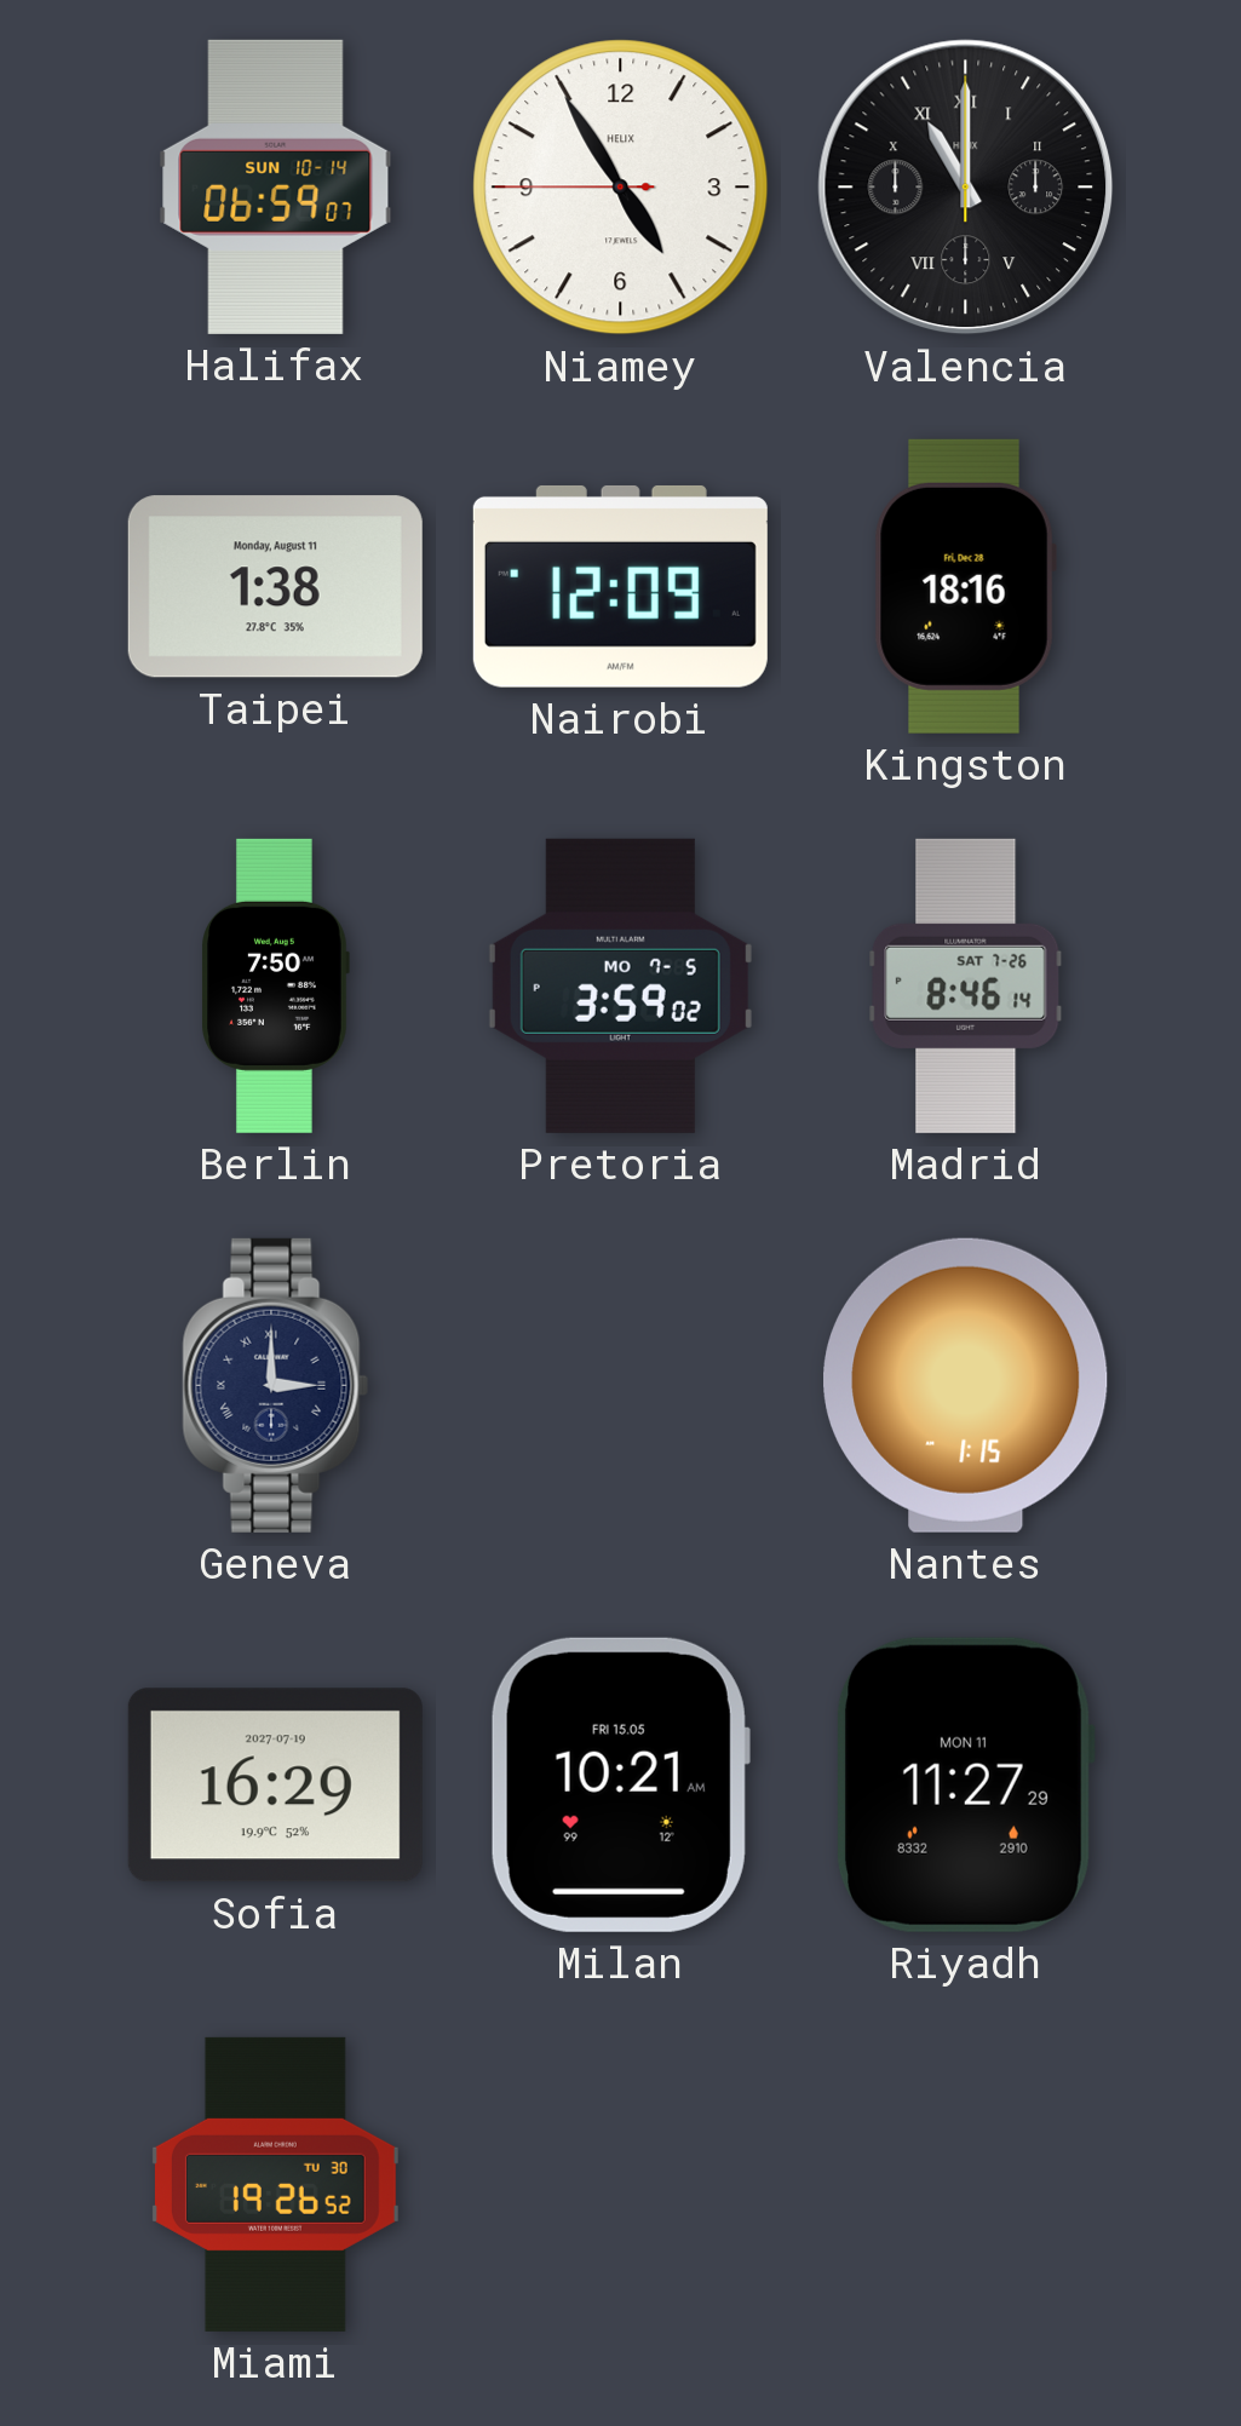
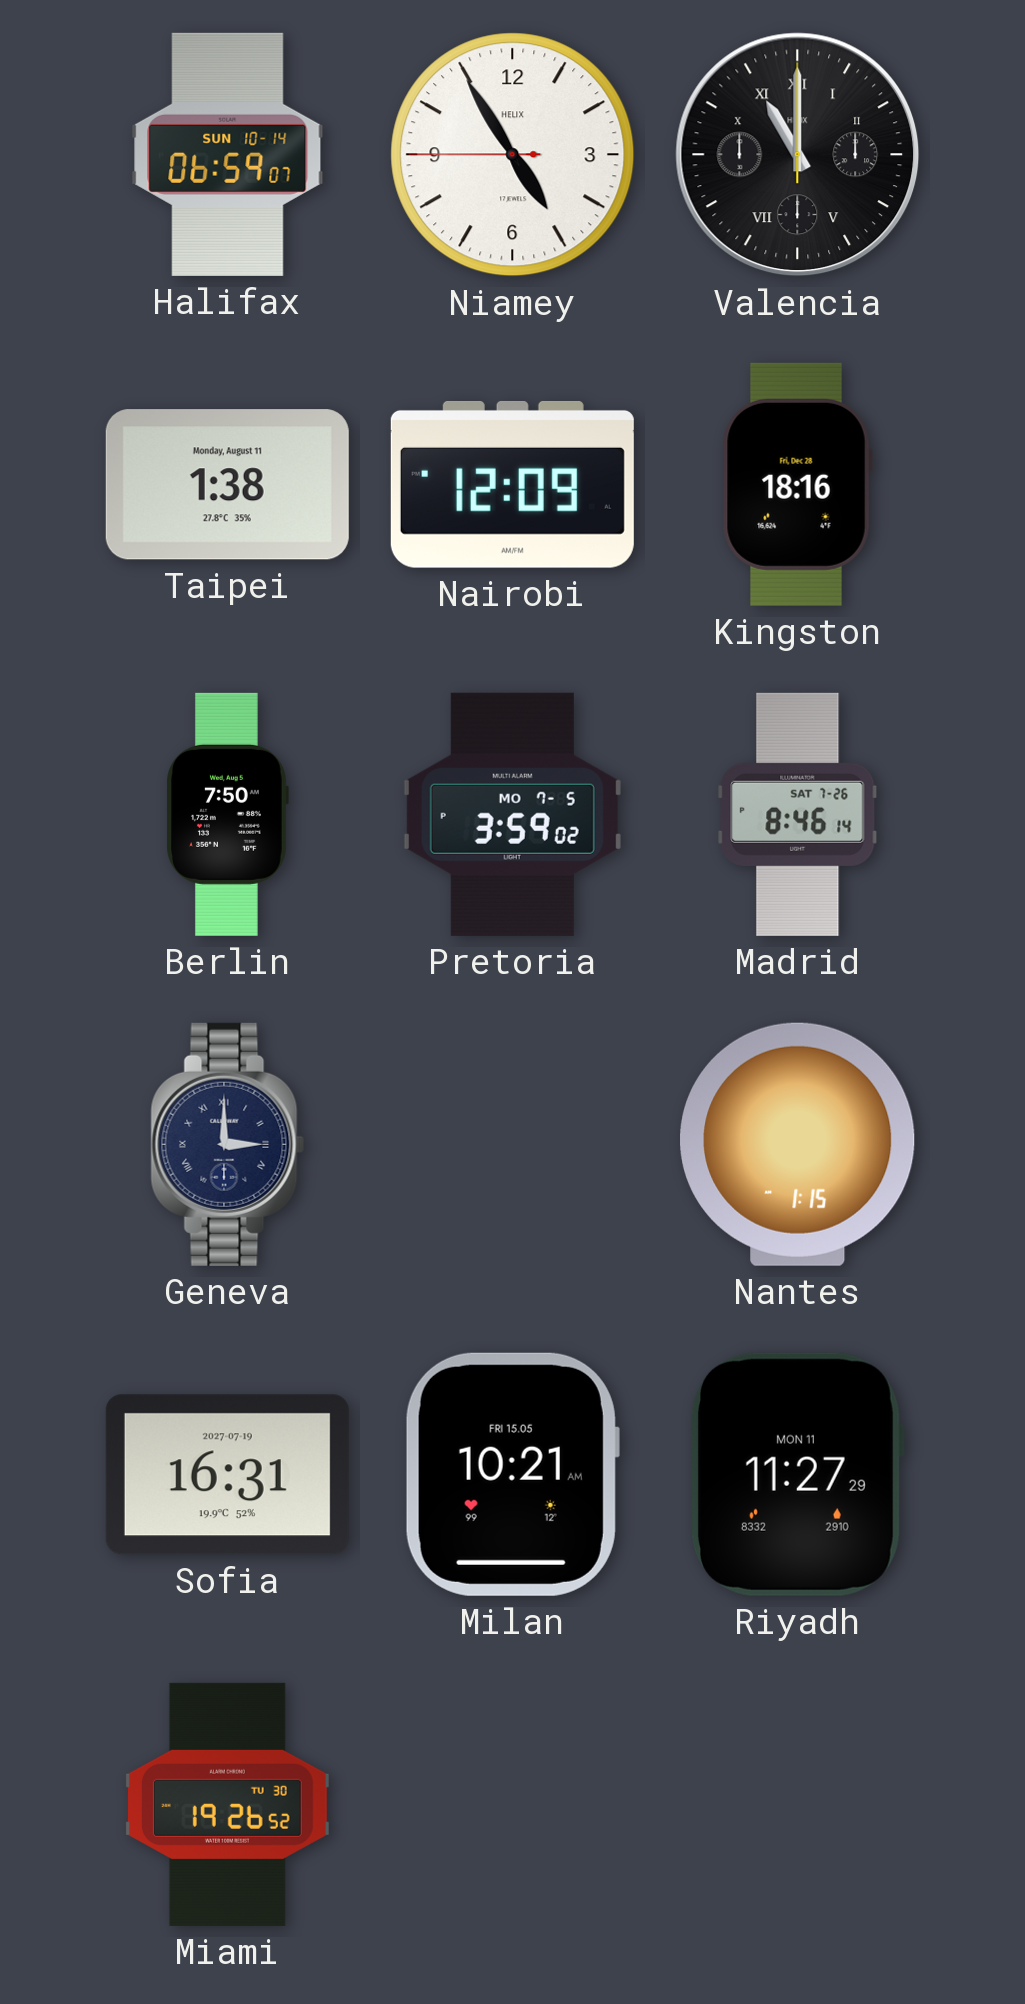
Sofia: 16:29 -> 16:31
